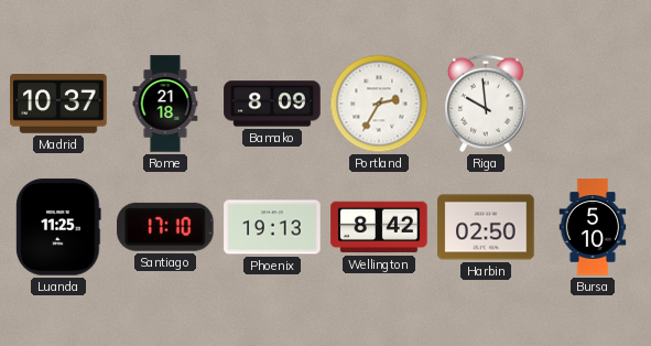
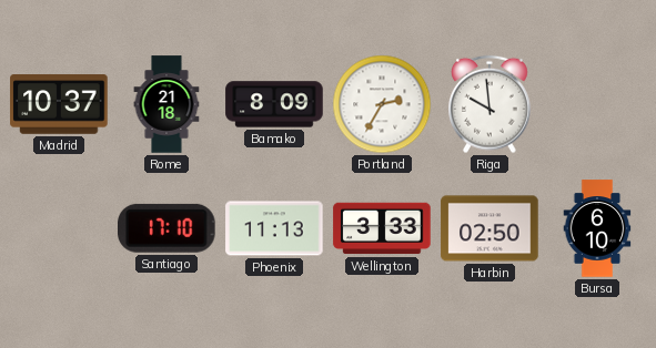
Luanda: 11:25 -> none
Phoenix: 19:13 -> 11:13
Wellington: 8:42 -> 3:33
Bursa: 5:10 -> 6:10
